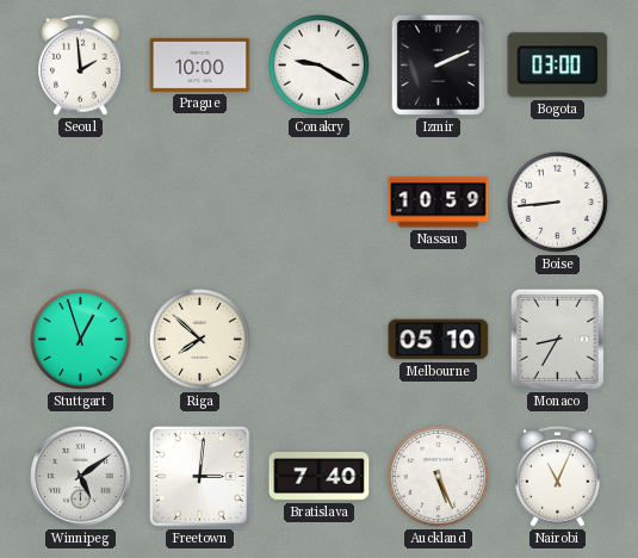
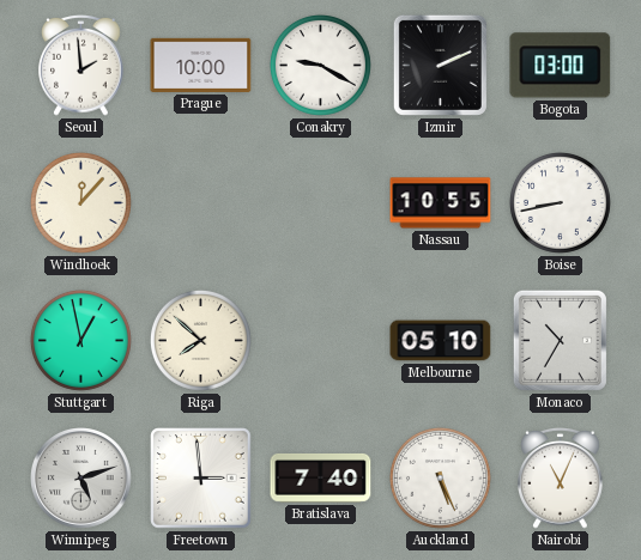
Windhoek: none -> 12:07
Nassau: 10:59 -> 10:55
Boise: 8:44 -> 8:43
Stuttgart: 12:57 -> 12:58
Monaco: 8:35 -> 10:35
Winnipeg: 5:09 -> 5:12
Freetown: 3:01 -> 2:59
